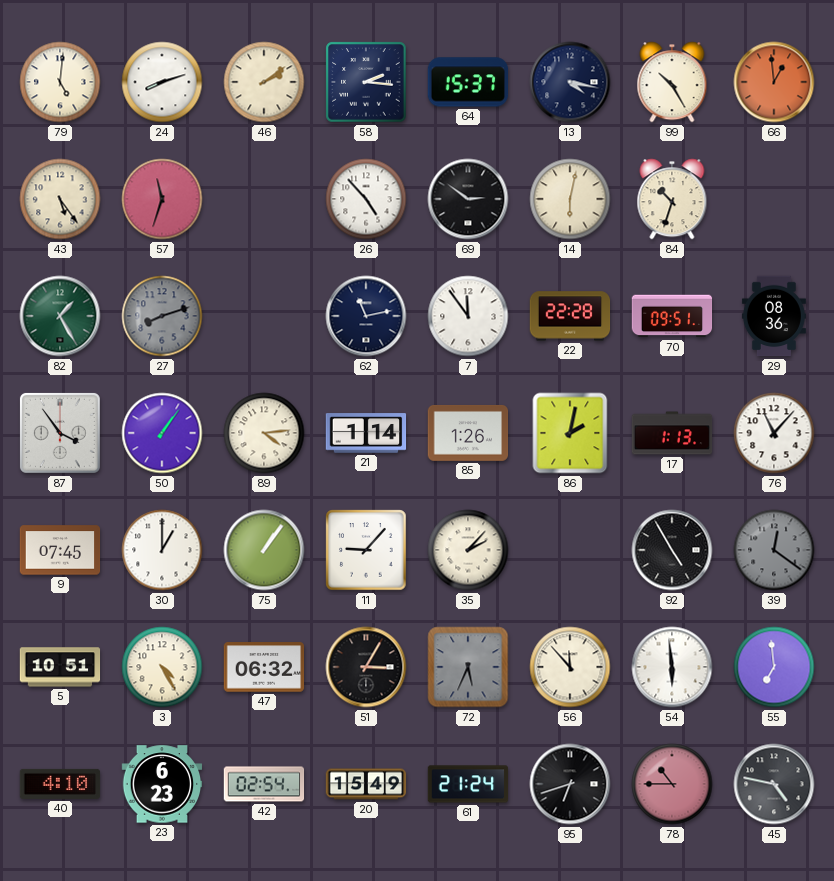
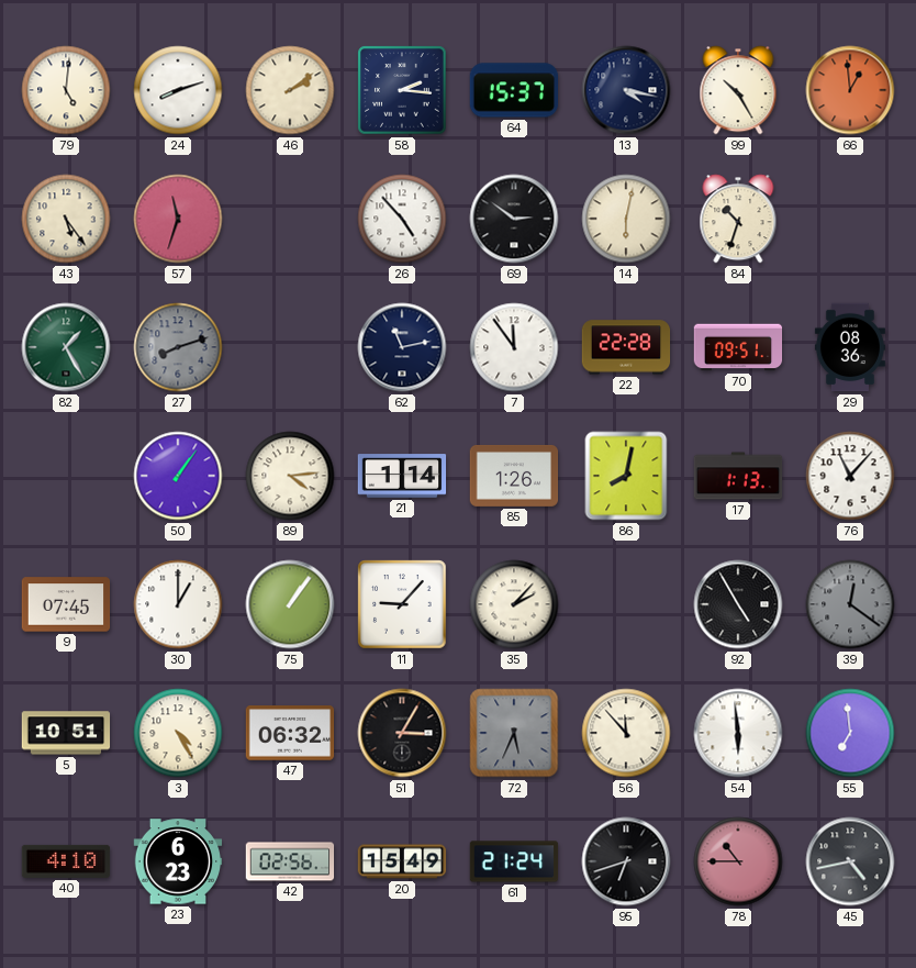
87: 3:54 -> none
86: 2:02 -> 8:02
42: 02:54 -> 02:56
45: 4:47 -> 4:43
